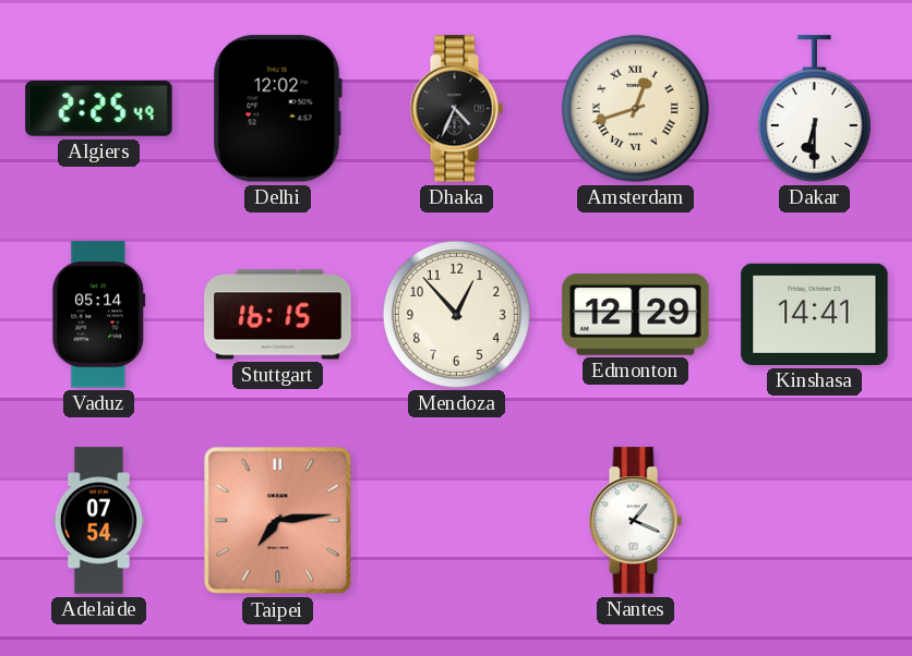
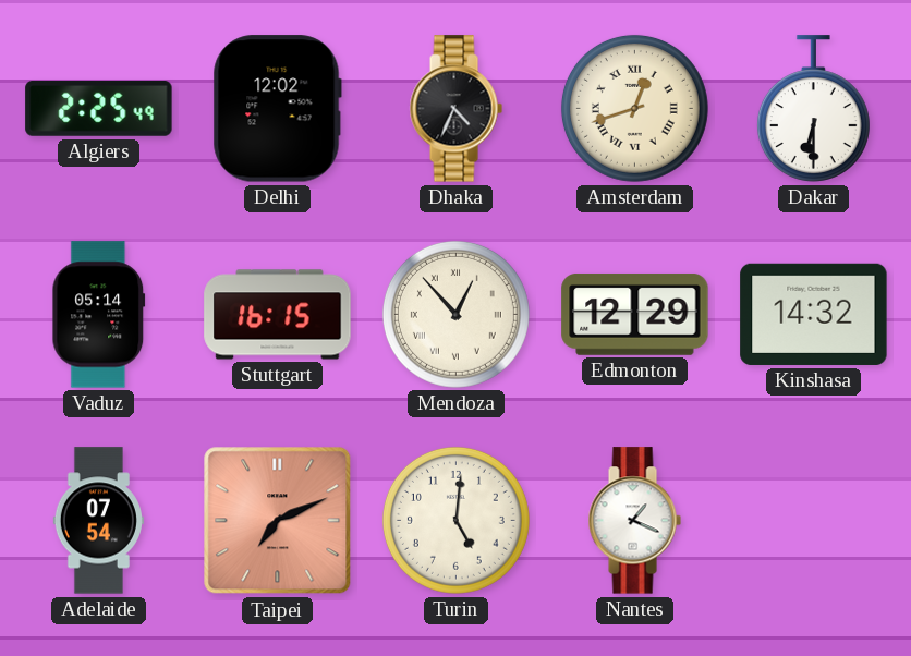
Mendoza numerals: Arabic -> Roman
Kinshasa: 14:41 -> 14:32
Taipei: 7:14 -> 7:11
Turin: none -> 5:01
